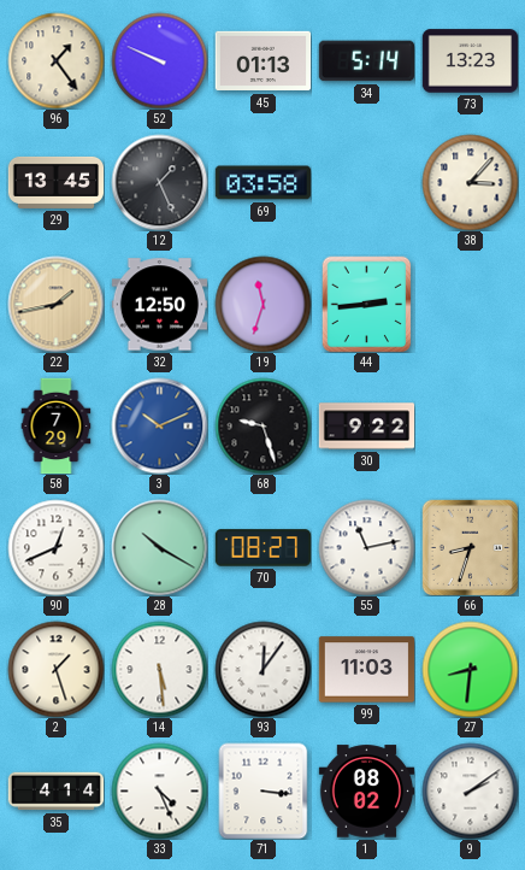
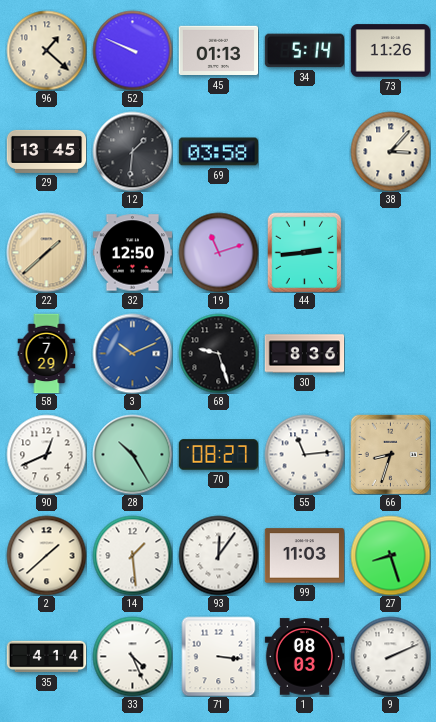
96: 1:24 -> 1:22
73: 13:23 -> 11:26
12: 1:26 -> 1:31
22: 1:43 -> 1:38
19: 11:33 -> 11:12
30: 9:22 -> 8:36
28: 10:20 -> 10:25
55: 11:13 -> 11:14
2: 1:27 -> 1:38
14: 5:29 -> 1:29
27: 8:31 -> 8:27
1: 08:02 -> 08:03
9: 2:09 -> 2:11
